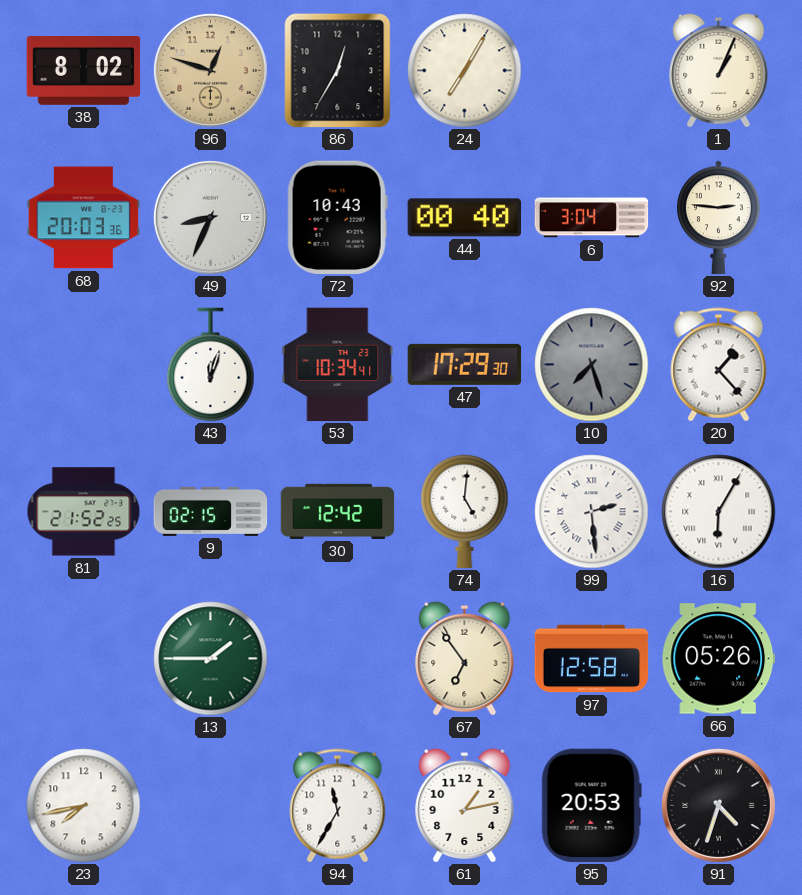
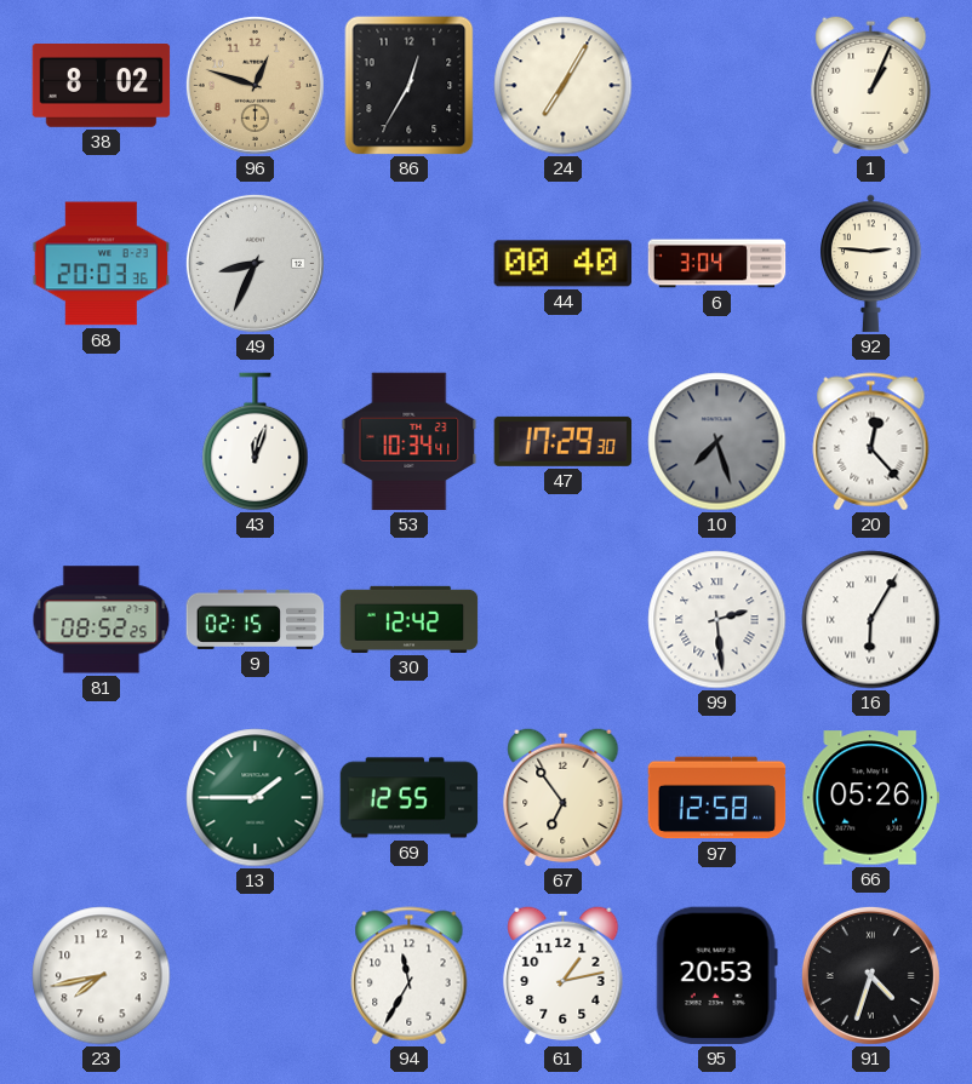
72: 10:43 -> none
20: 1:23 -> 12:23
81: 21:52 -> 08:52
74: 5:01 -> none
69: none -> 12:55
